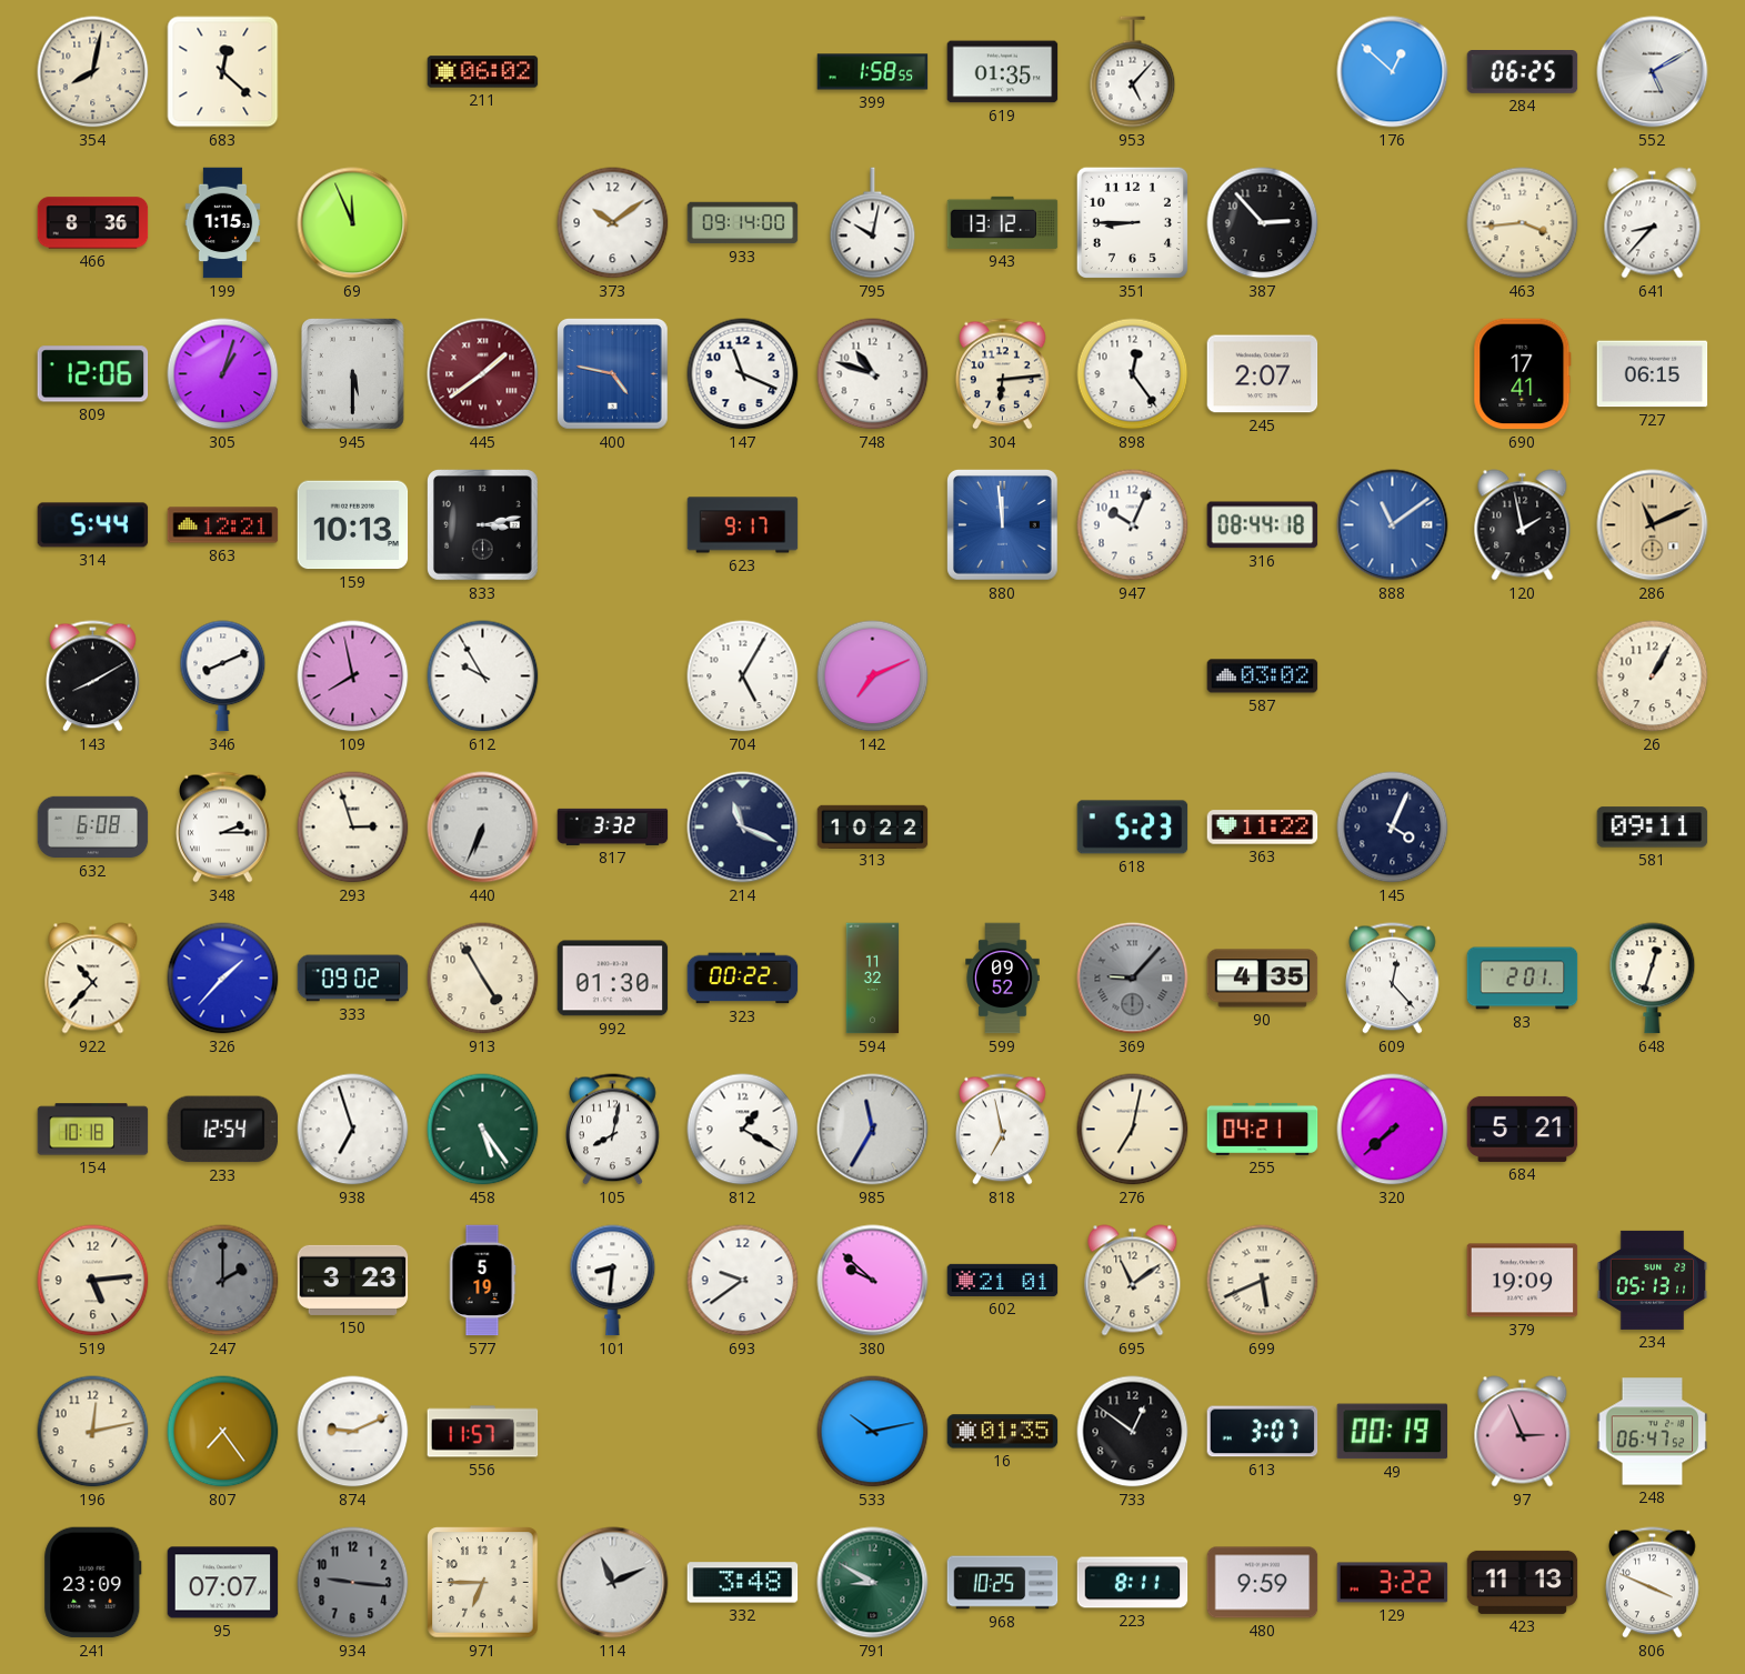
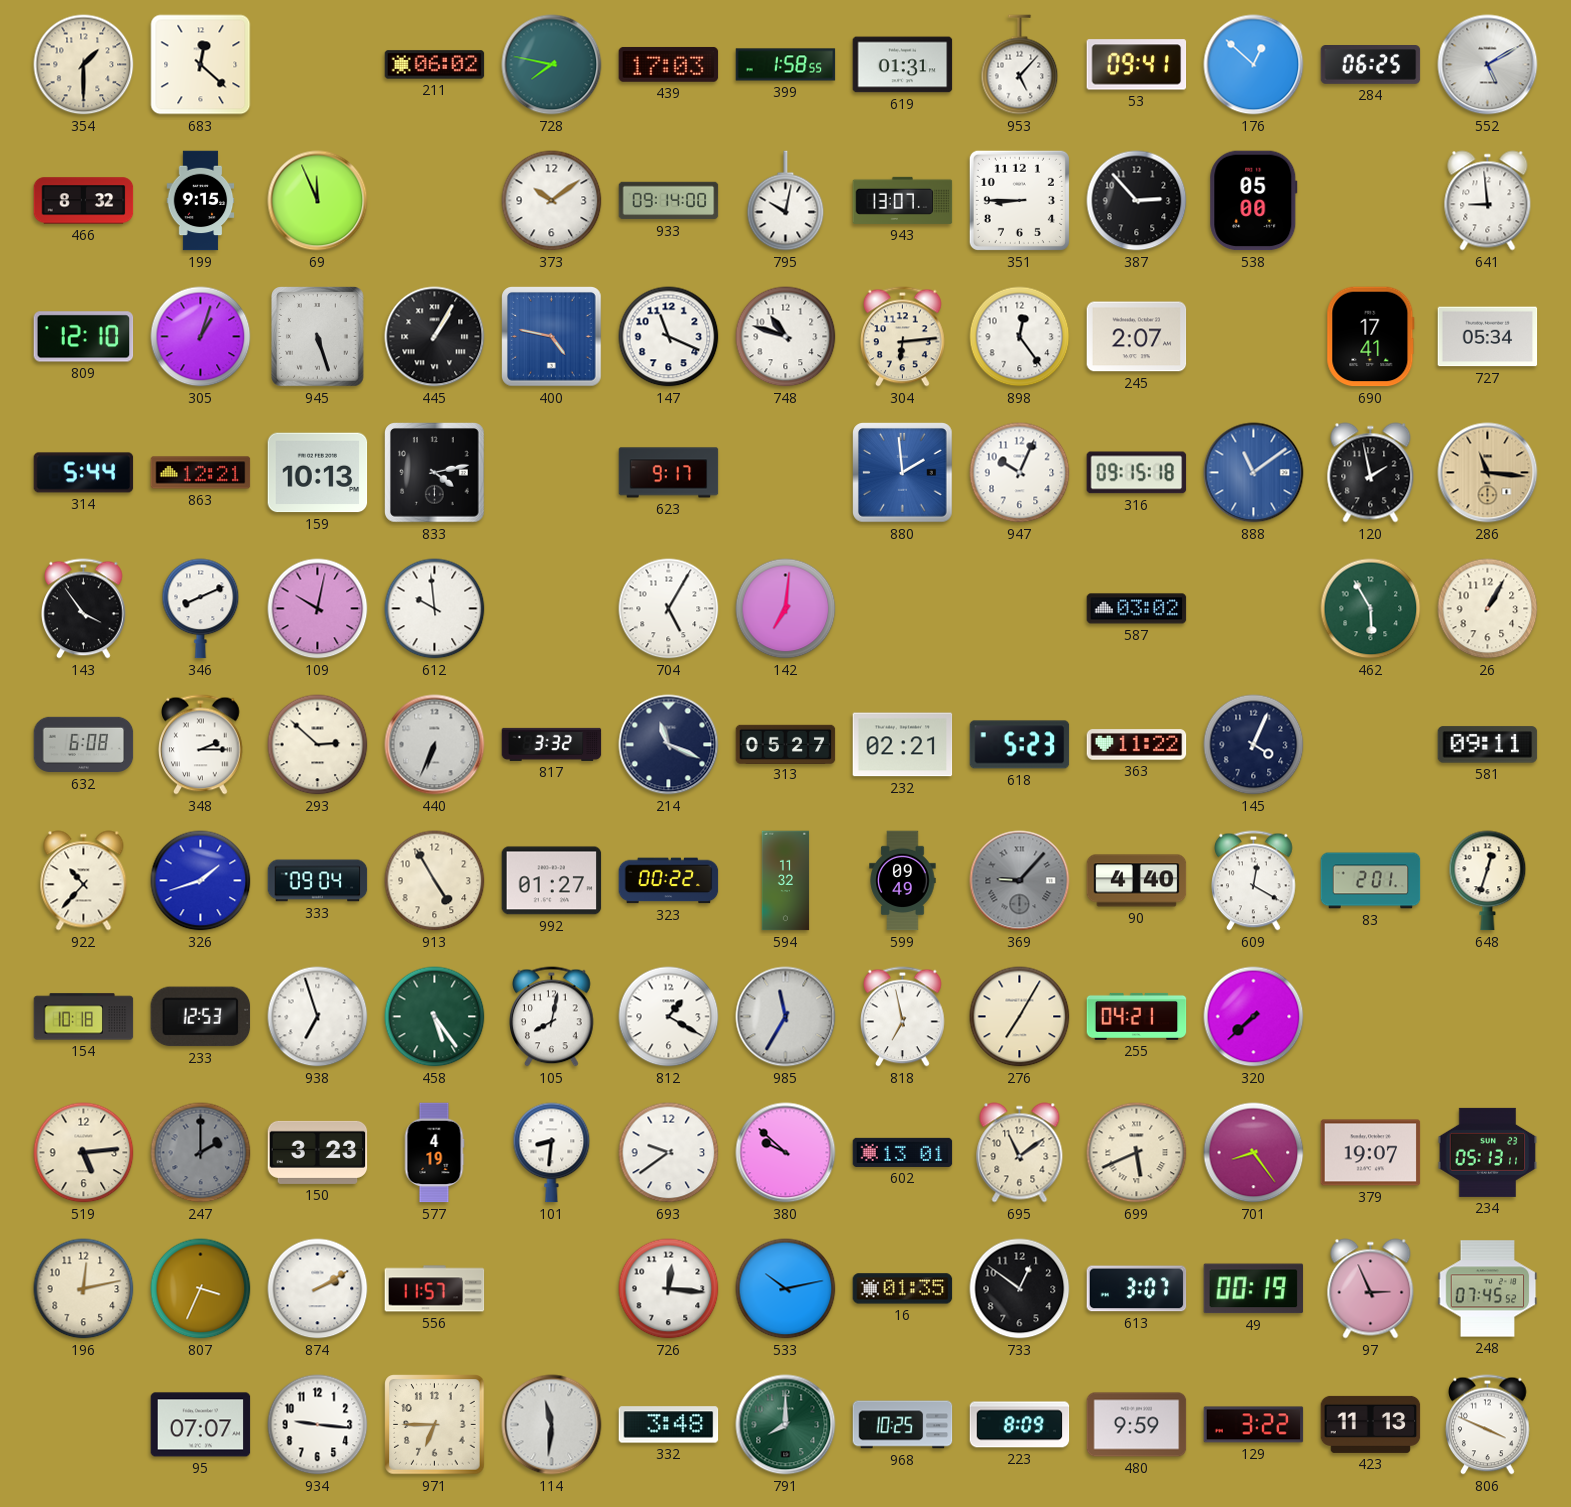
354: 8:02 -> 1:30
728: none -> 7:47
439: none -> 17:03
619: 01:35 -> 01:31
53: none -> 09:41
466: 8:36 -> 8:32
199: 1:15 -> 9:15
943: 13:12 -> 13:07
538: none -> 05:00
463: 3:44 -> none
641: 8:37 -> 8:59
809: 12:06 -> 12:10
945: 5:30 -> 5:27
445: 1:39 -> 1:05
445 dial: burgundy -> black
727: 06:15 -> 05:34
833: 3:13 -> 4:13
880: 11:59 -> 1:59
316: 08:44 -> 09:15
286: 11:11 -> 11:16
143: 8:10 -> 3:54
109: 7:58 -> 10:02
612: 9:55 -> 9:59
142: 7:11 -> 7:01
462: none -> 5:55
293: 2:57 -> 2:52
313: 10:22 -> 05:27
232: none -> 02:21
326: 1:37 -> 1:42
333: 09:02 -> 09:04
992: 01:30 -> 01:27
599: 09:52 -> 09:49
90: 4:35 -> 4:40
609: 12:23 -> 12:20
233: 12:54 -> 12:53
276: 7:02 -> 7:05
684: 5:21 -> none
577: 5:19 -> 4:19
602: 21:01 -> 13:01
701: none -> 8:24
379: 19:09 -> 19:07
807: 7:24 -> 3:34
874: 9:11 -> 2:10
726: none -> 12:16
248: 06:47 -> 07:45
241: 23:09 -> none
934 dial: grey -> white
114: 11:11 -> 11:31
791: 8:50 -> 8:00
223: 8:11 -> 8:09
